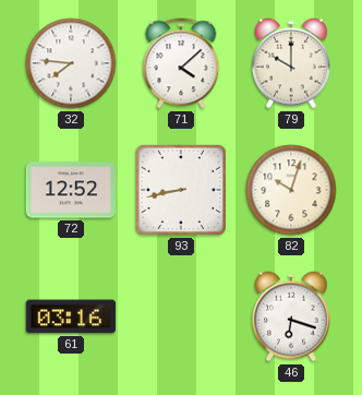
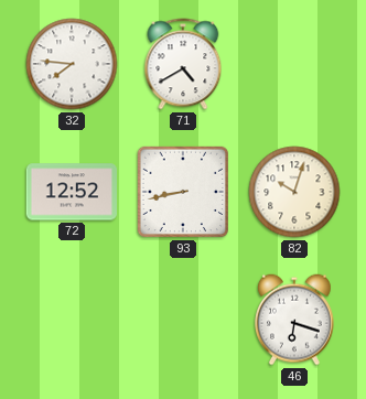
71: 4:08 -> 4:40
79: 10:00 -> none
61: 03:16 -> none
